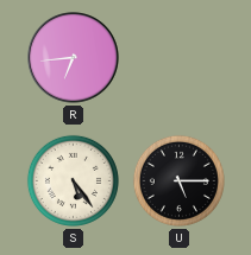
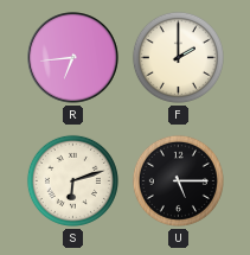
F: none -> 2:00
S: 5:24 -> 6:12
